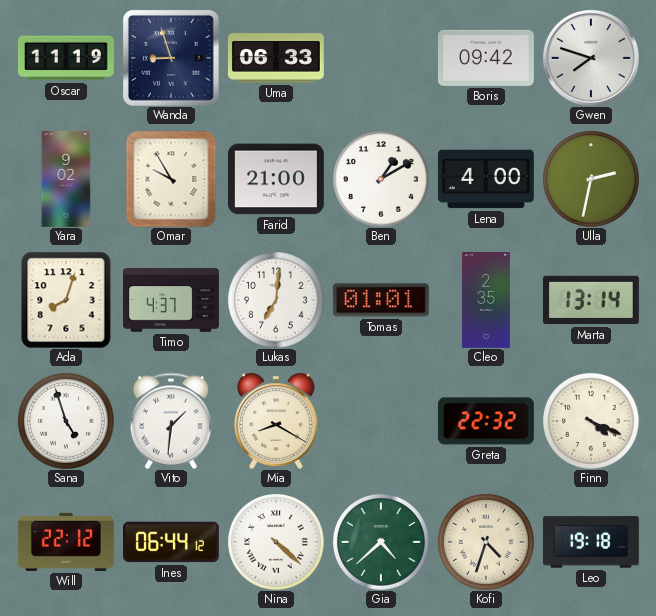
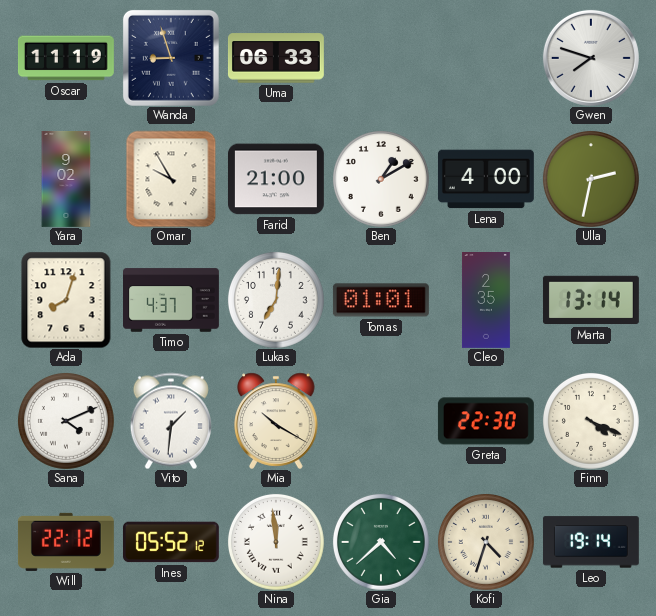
Boris: 09:42 -> none
Sana: 4:57 -> 4:11
Mia: 8:20 -> 10:20
Greta: 22:32 -> 22:30
Ines: 06:44 -> 05:52
Nina: 4:22 -> 11:59
Leo: 19:18 -> 19:14
